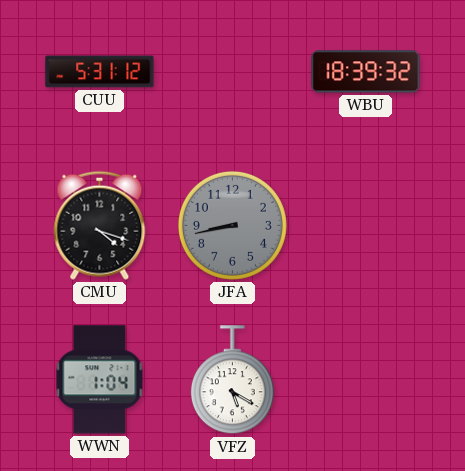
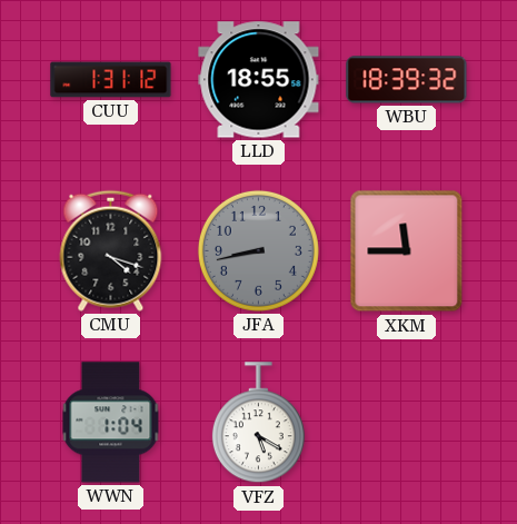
CUU: 5:31 -> 1:31
LLD: none -> 18:55
XKM: none -> 11:45
